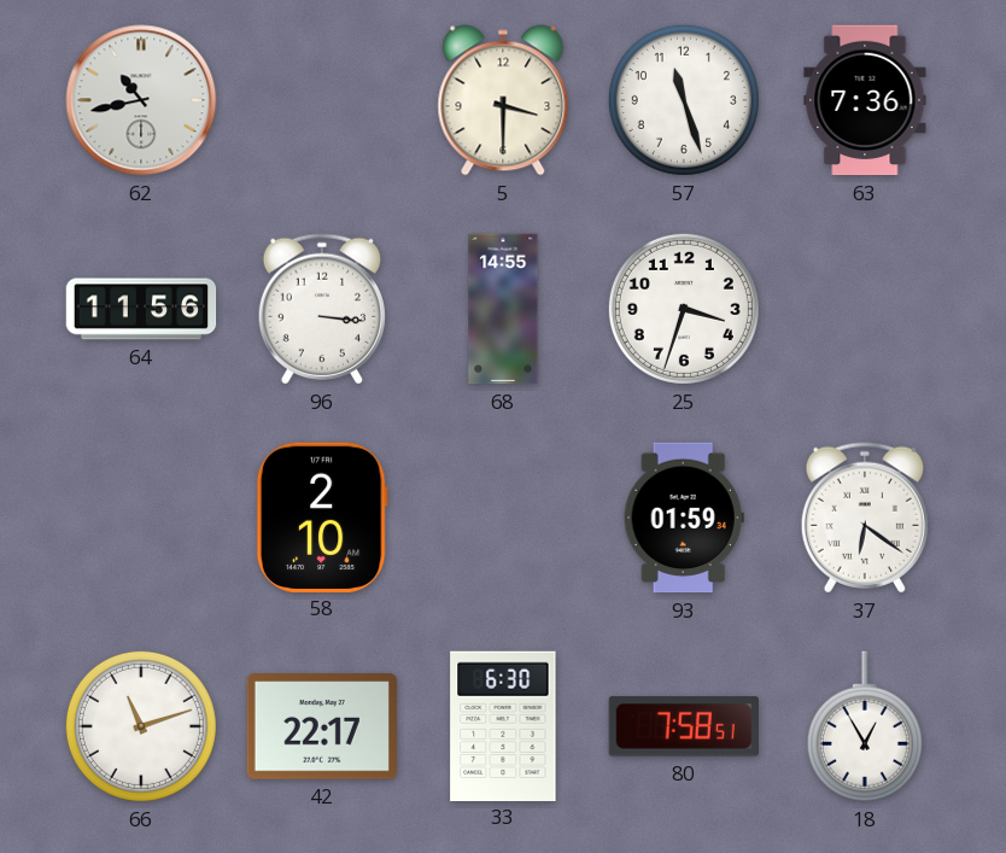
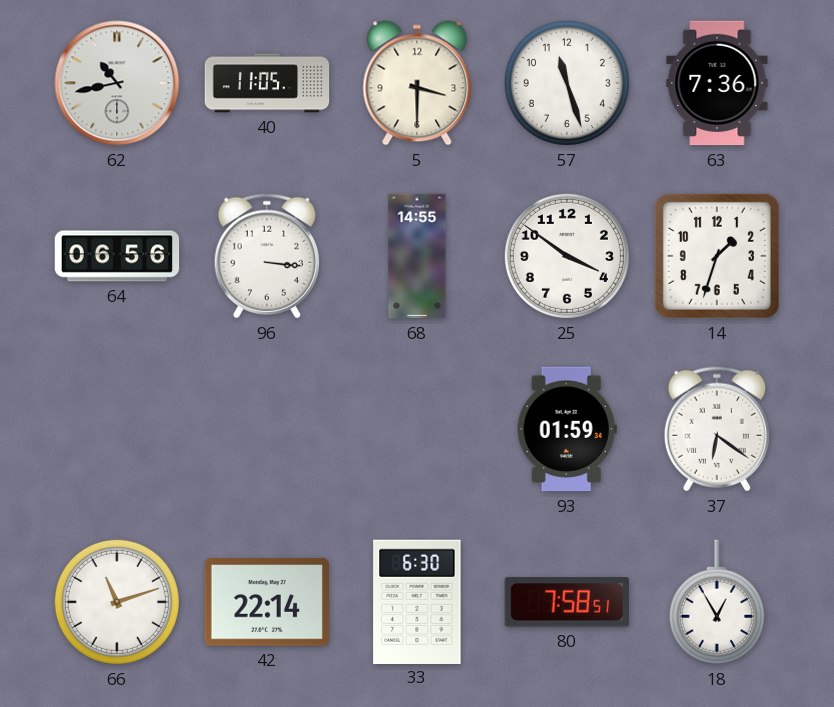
40: none -> 11:05
64: 11:56 -> 06:56
25: 3:33 -> 3:51
14: none -> 1:33
58: 2:10 -> none
42: 22:17 -> 22:14
